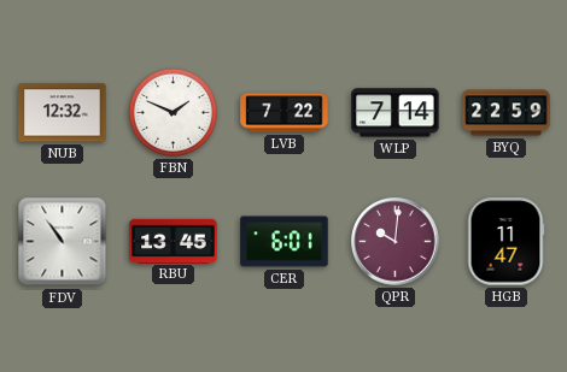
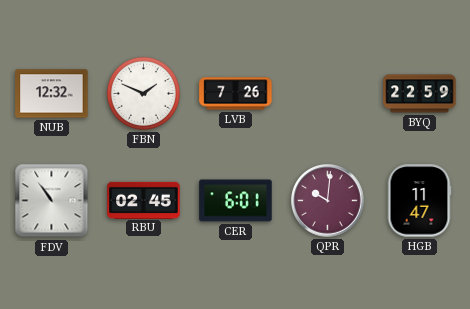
LVB: 7:22 -> 7:26
WLP: 7:14 -> none
RBU: 13:45 -> 02:45
